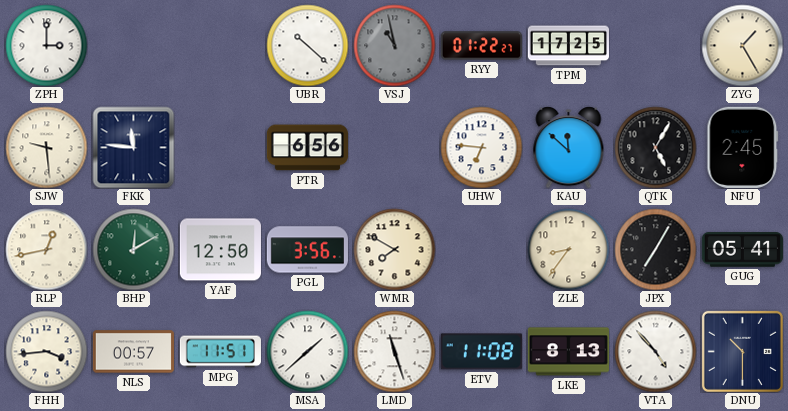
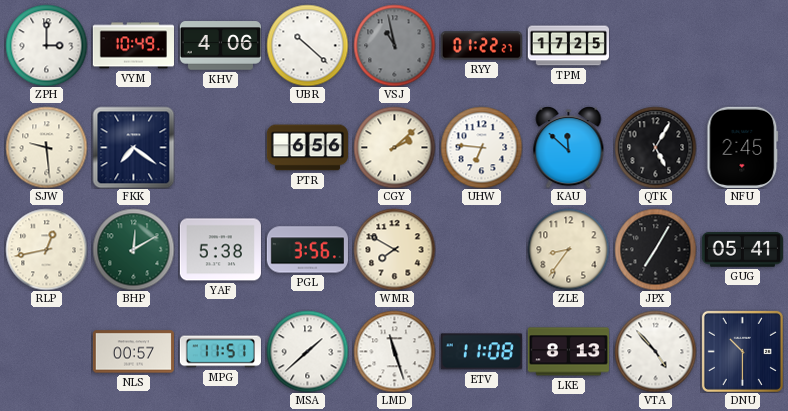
VYM: none -> 10:49
KHV: none -> 4:06
ZYG: 1:25 -> none
FKK: 11:46 -> 7:21
CGY: none -> 2:08
YAF: 12:50 -> 5:38
FHH: 3:44 -> none
